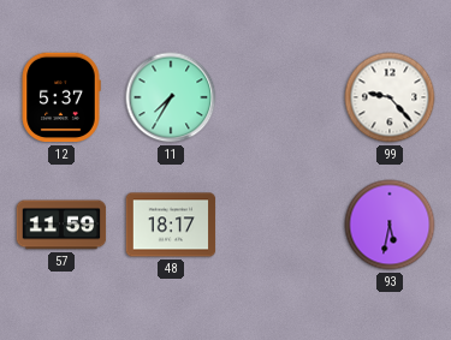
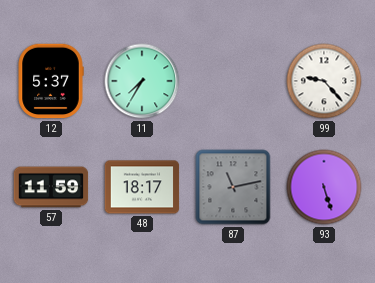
87: none -> 11:13
93: 5:32 -> 5:27
